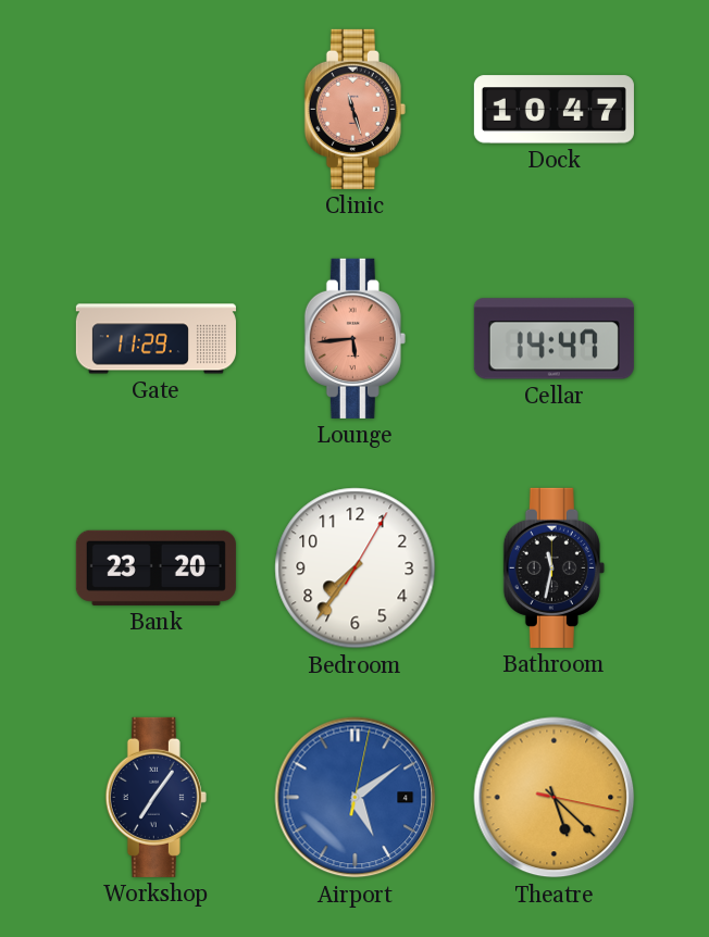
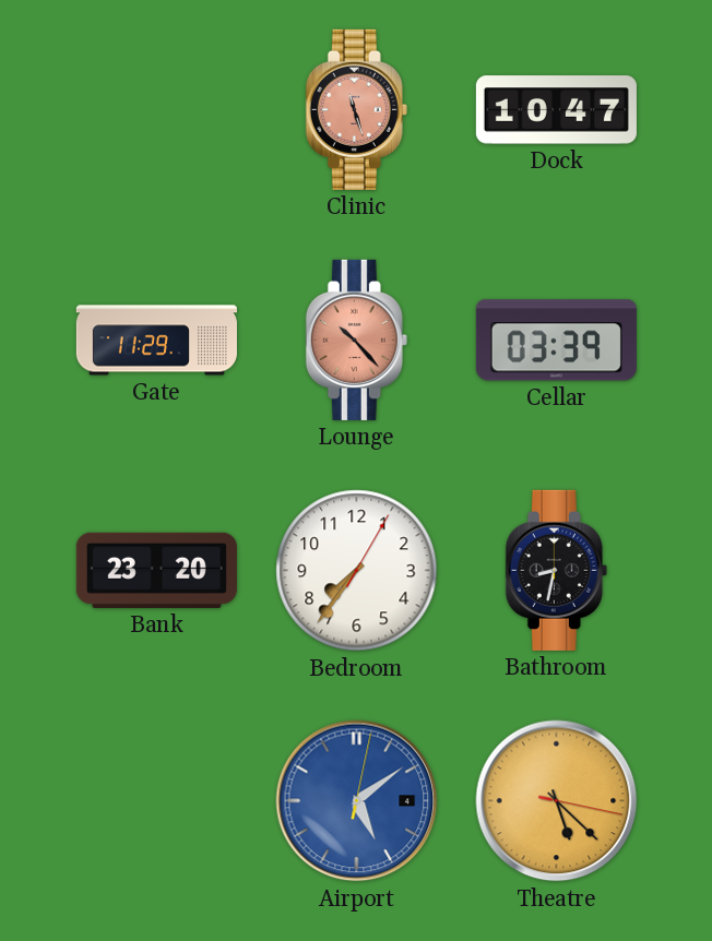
Lounge: 5:44 -> 10:23
Cellar: 14:47 -> 03:39
Bathroom: 11:32 -> 8:32
Workshop: 7:06 -> none
